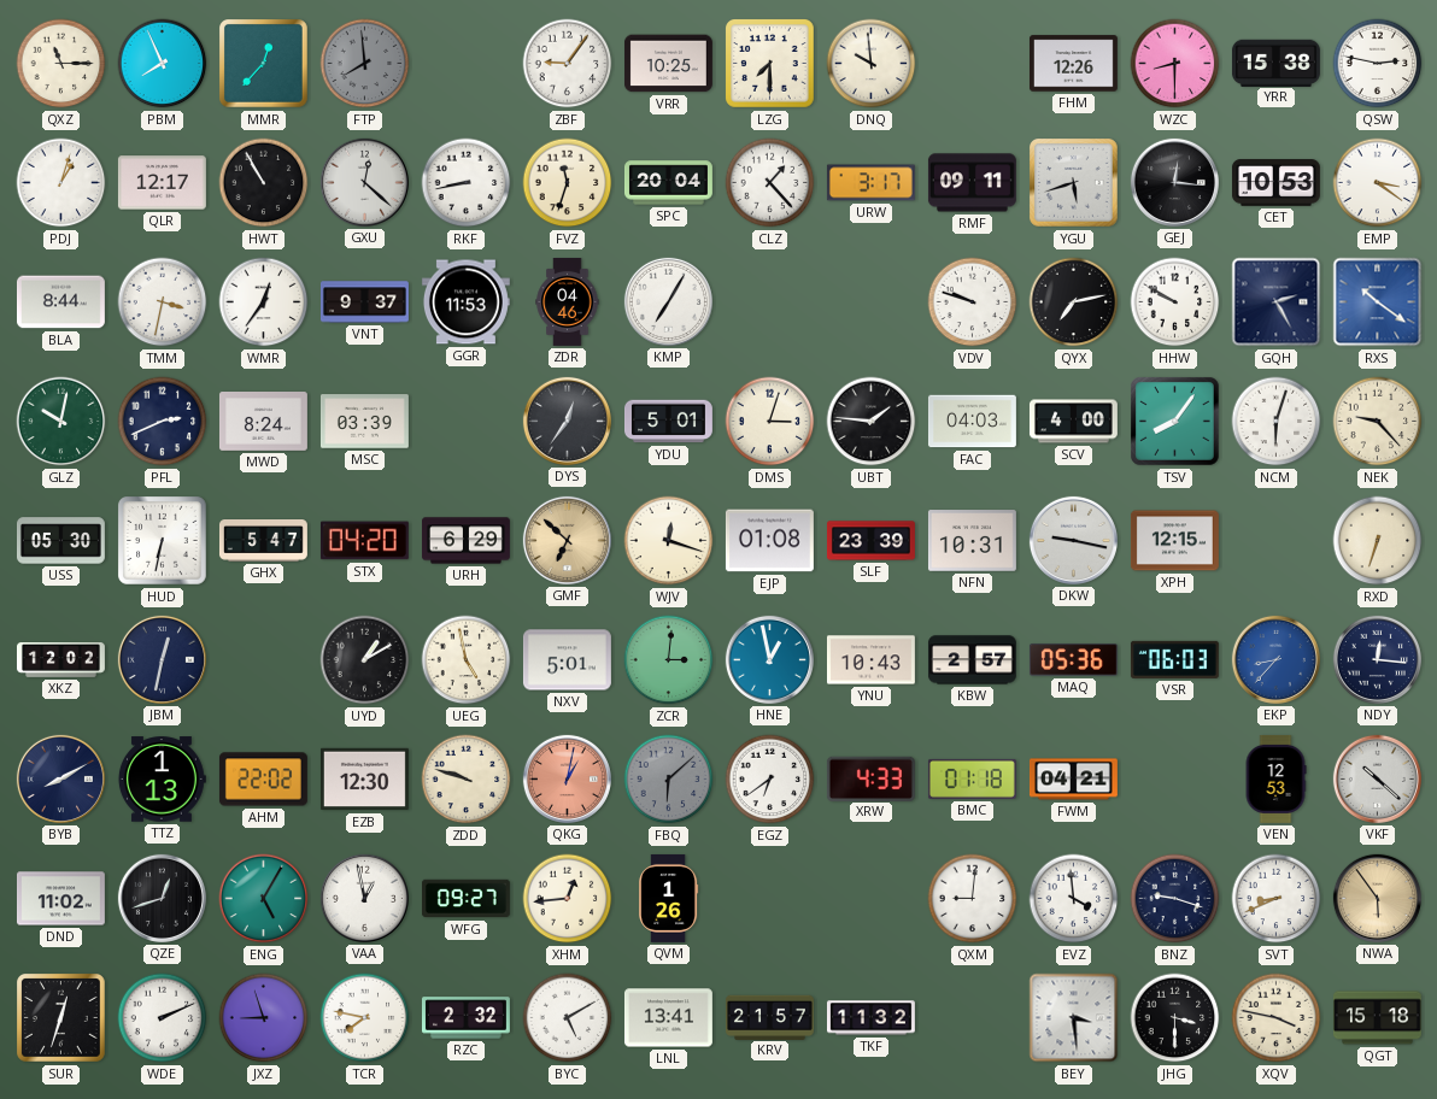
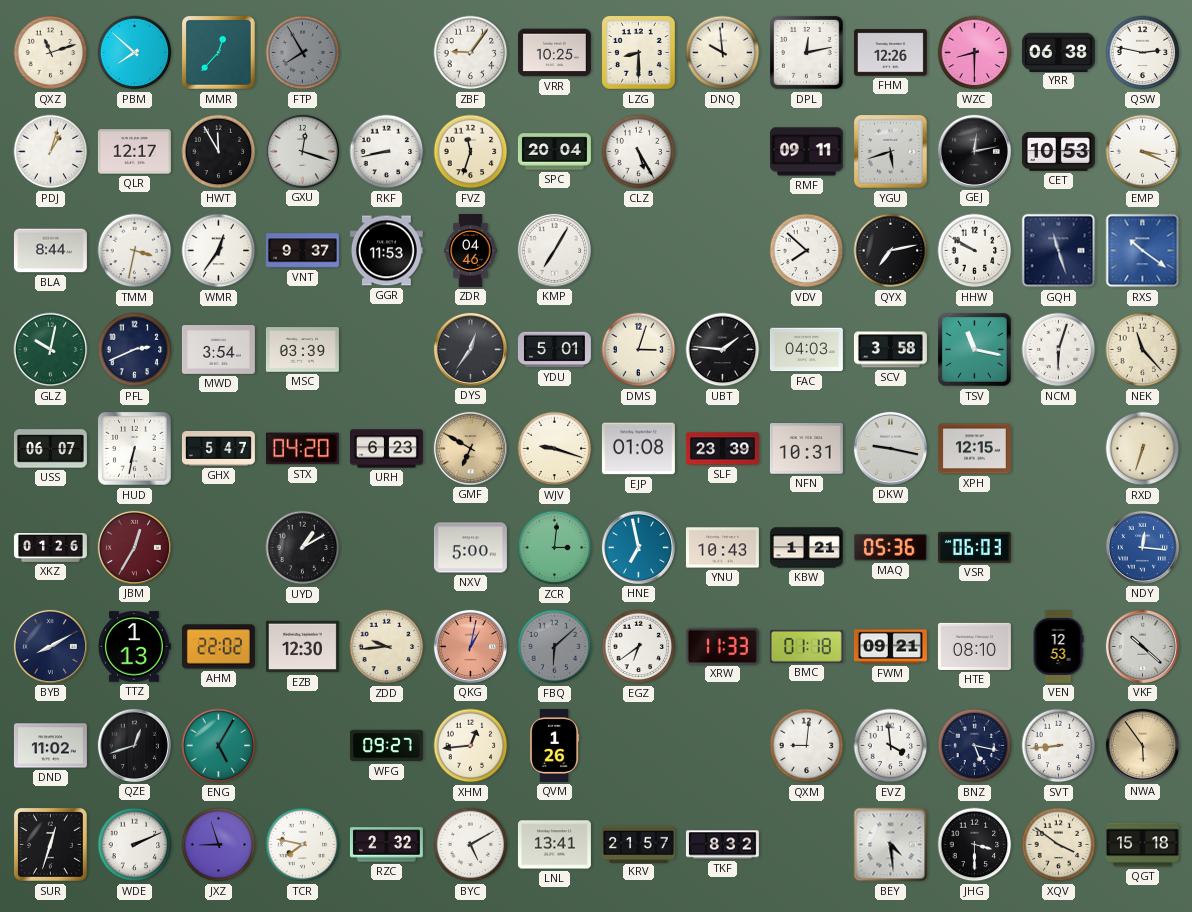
QXZ: 11:15 -> 11:12
PBM: 7:56 -> 7:52
FTP: 7:59 -> 7:55
LZG: 7:30 -> 8:30
DPL: none -> 12:13
YRR: 15:38 -> 06:38
HWT: 10:55 -> 11:55
GXU: 12:22 -> 12:18
CLZ: 1:23 -> 5:25
URW: 3:17 -> none
GEJ: 12:16 -> 12:13
EMP: 3:21 -> 3:19
VDV: 9:48 -> 7:52
GQH: 2:25 -> 11:27
MWD: 8:24 -> 3:54
SCV: 4:00 -> 3:58
TSV: 8:06 -> 11:17
NEK: 9:23 -> 11:23
USS: 05:30 -> 06:07
URH: 6:29 -> 6:23
GMF: 6:52 -> 6:50
WJV: 12:18 -> 9:18
XKZ: 12:02 -> 01:26
JBM: 12:32 -> 12:35
JBM dial: navy -> burgundy
UEG: 4:58 -> none
NXV: 5:01 -> 5:00
HNE: 12:58 -> 6:58
KBW: 2:57 -> 1:21
EKP: 8:37 -> none
NDY dial: navy -> blue
ZDD: 9:48 -> 9:44
XRW: 4:33 -> 11:33
FWM: 04:21 -> 09:21
HTE: none -> 08:10
VAA: 12:58 -> none
BNZ: 9:18 -> 5:17
SVT: 8:41 -> 8:44
TKF: 11:32 -> 8:32
BEY: 3:29 -> 4:29
XQV: 3:47 -> 3:51
